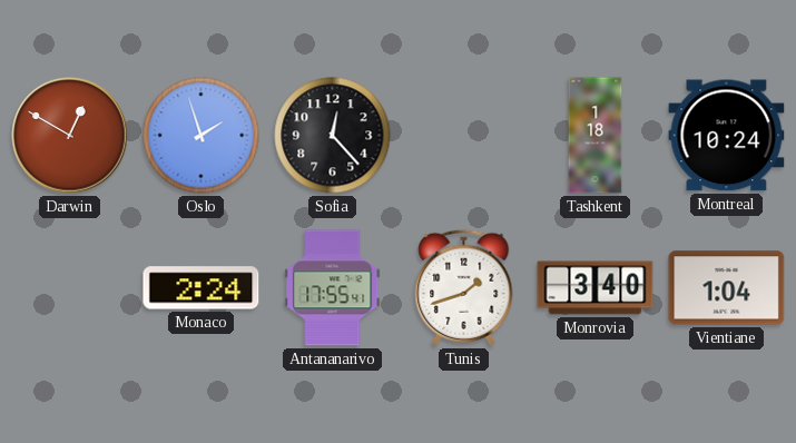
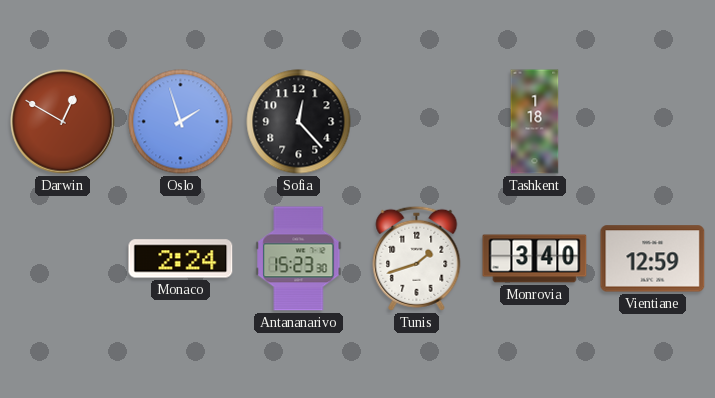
Montreal: 10:24 -> none
Antananarivo: 17:55 -> 15:23
Vientiane: 1:04 -> 12:59
